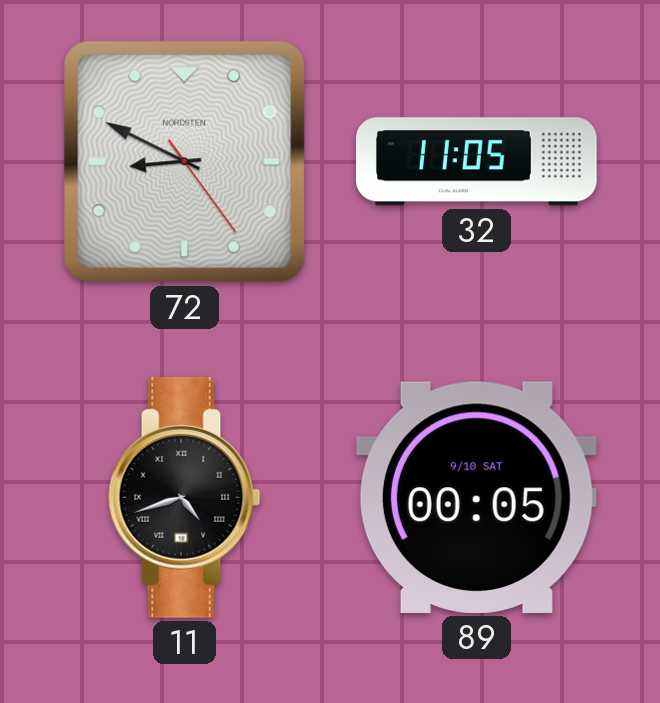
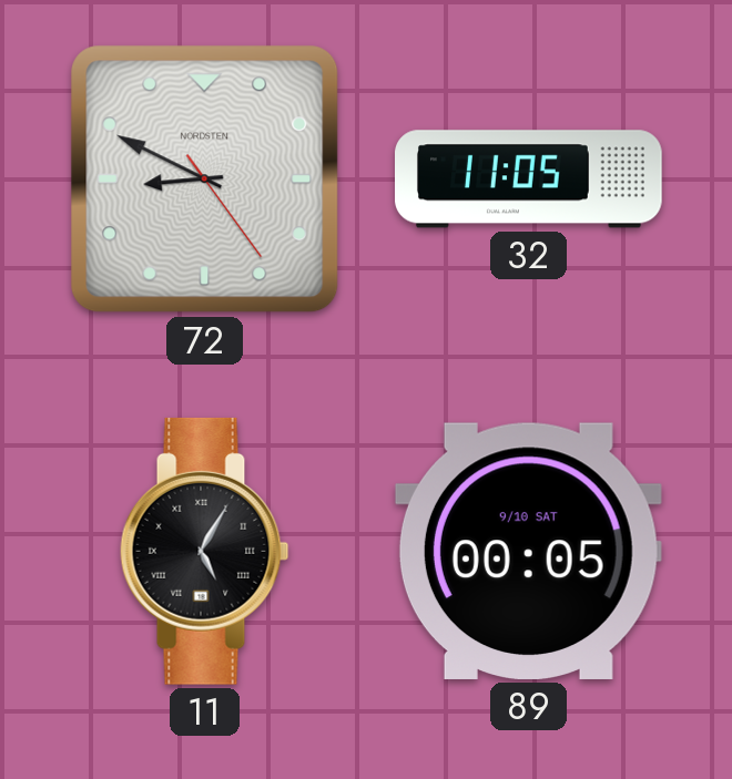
11: 4:42 -> 5:05
